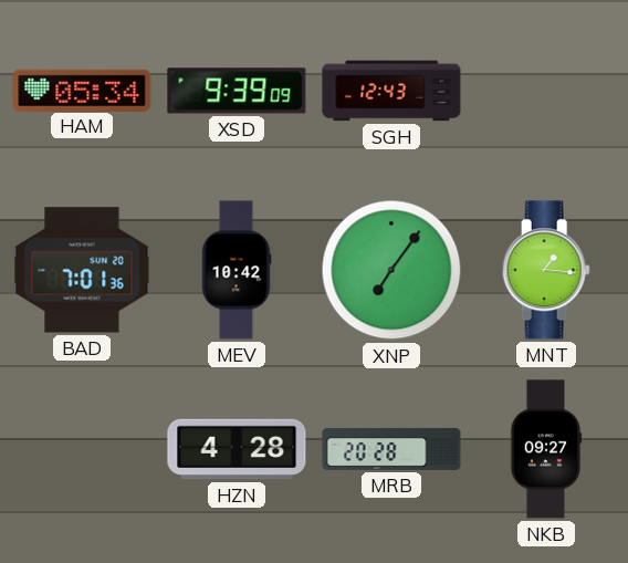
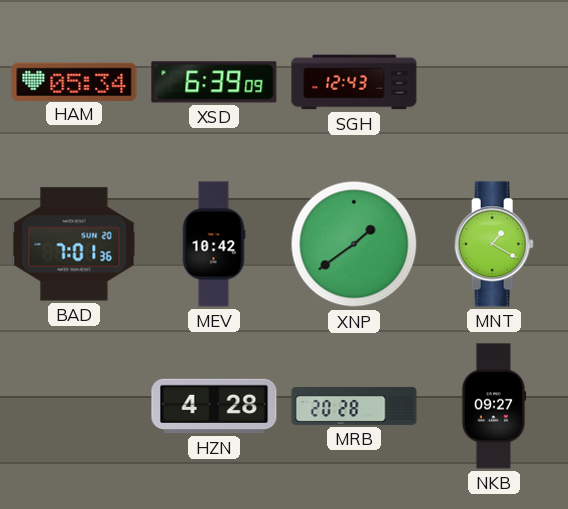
XSD: 9:39 -> 6:39
XNP: 7:06 -> 1:39
MNT: 1:16 -> 1:20
